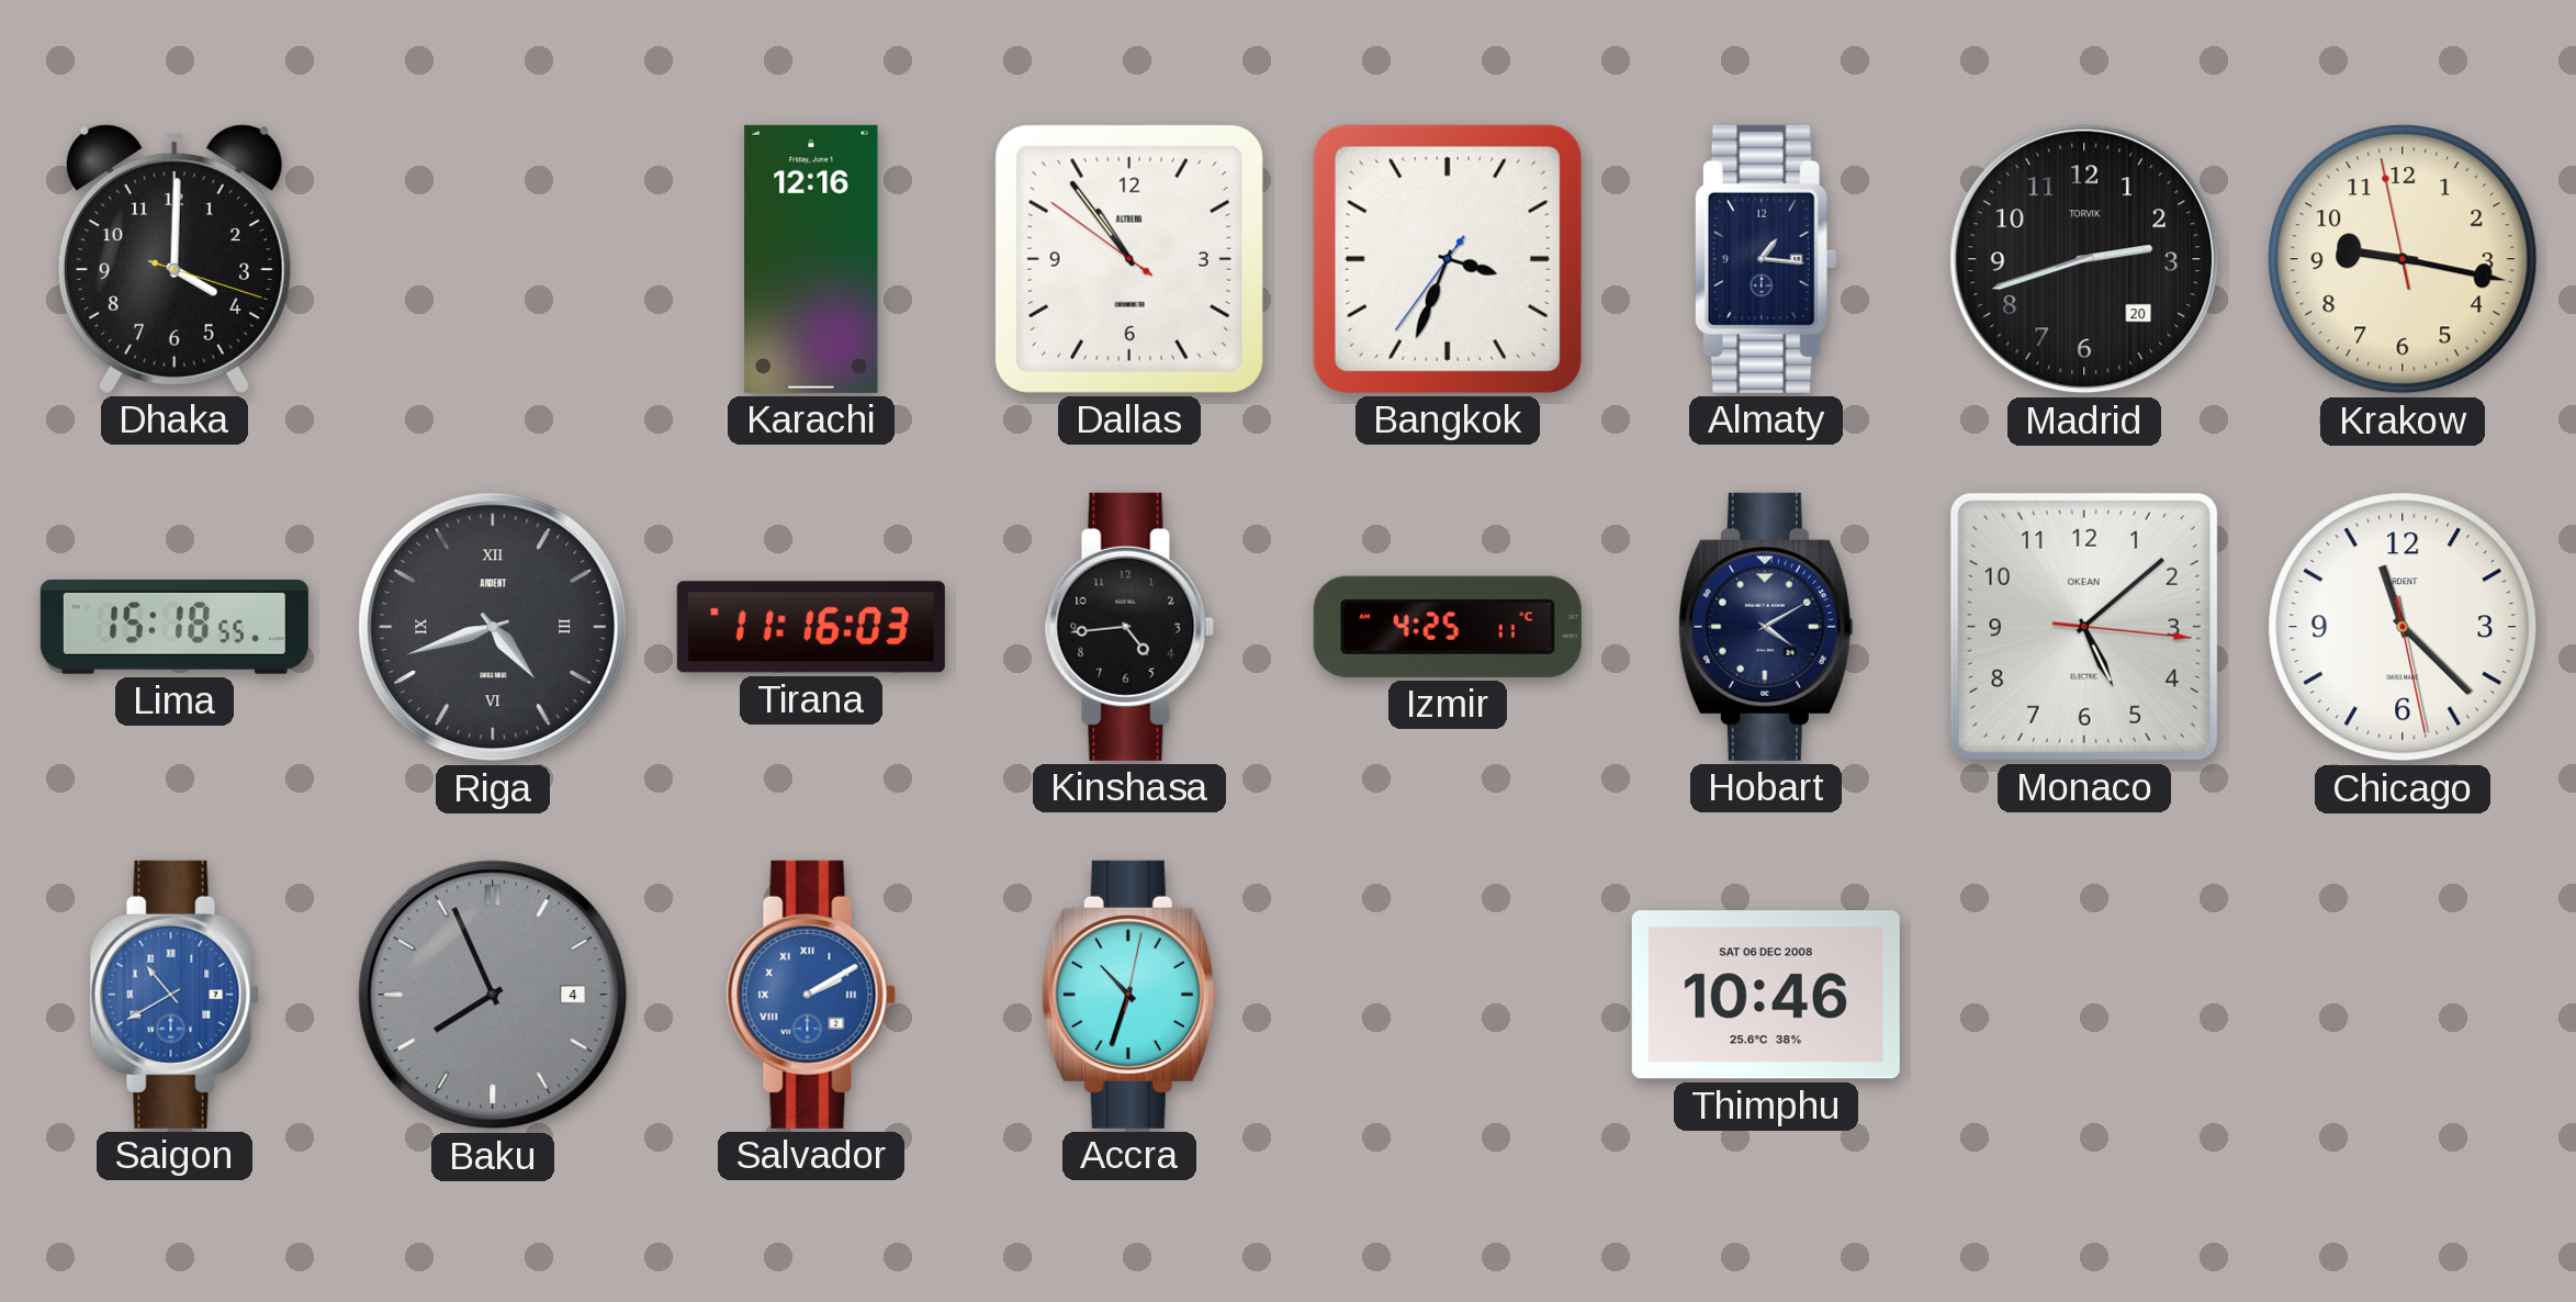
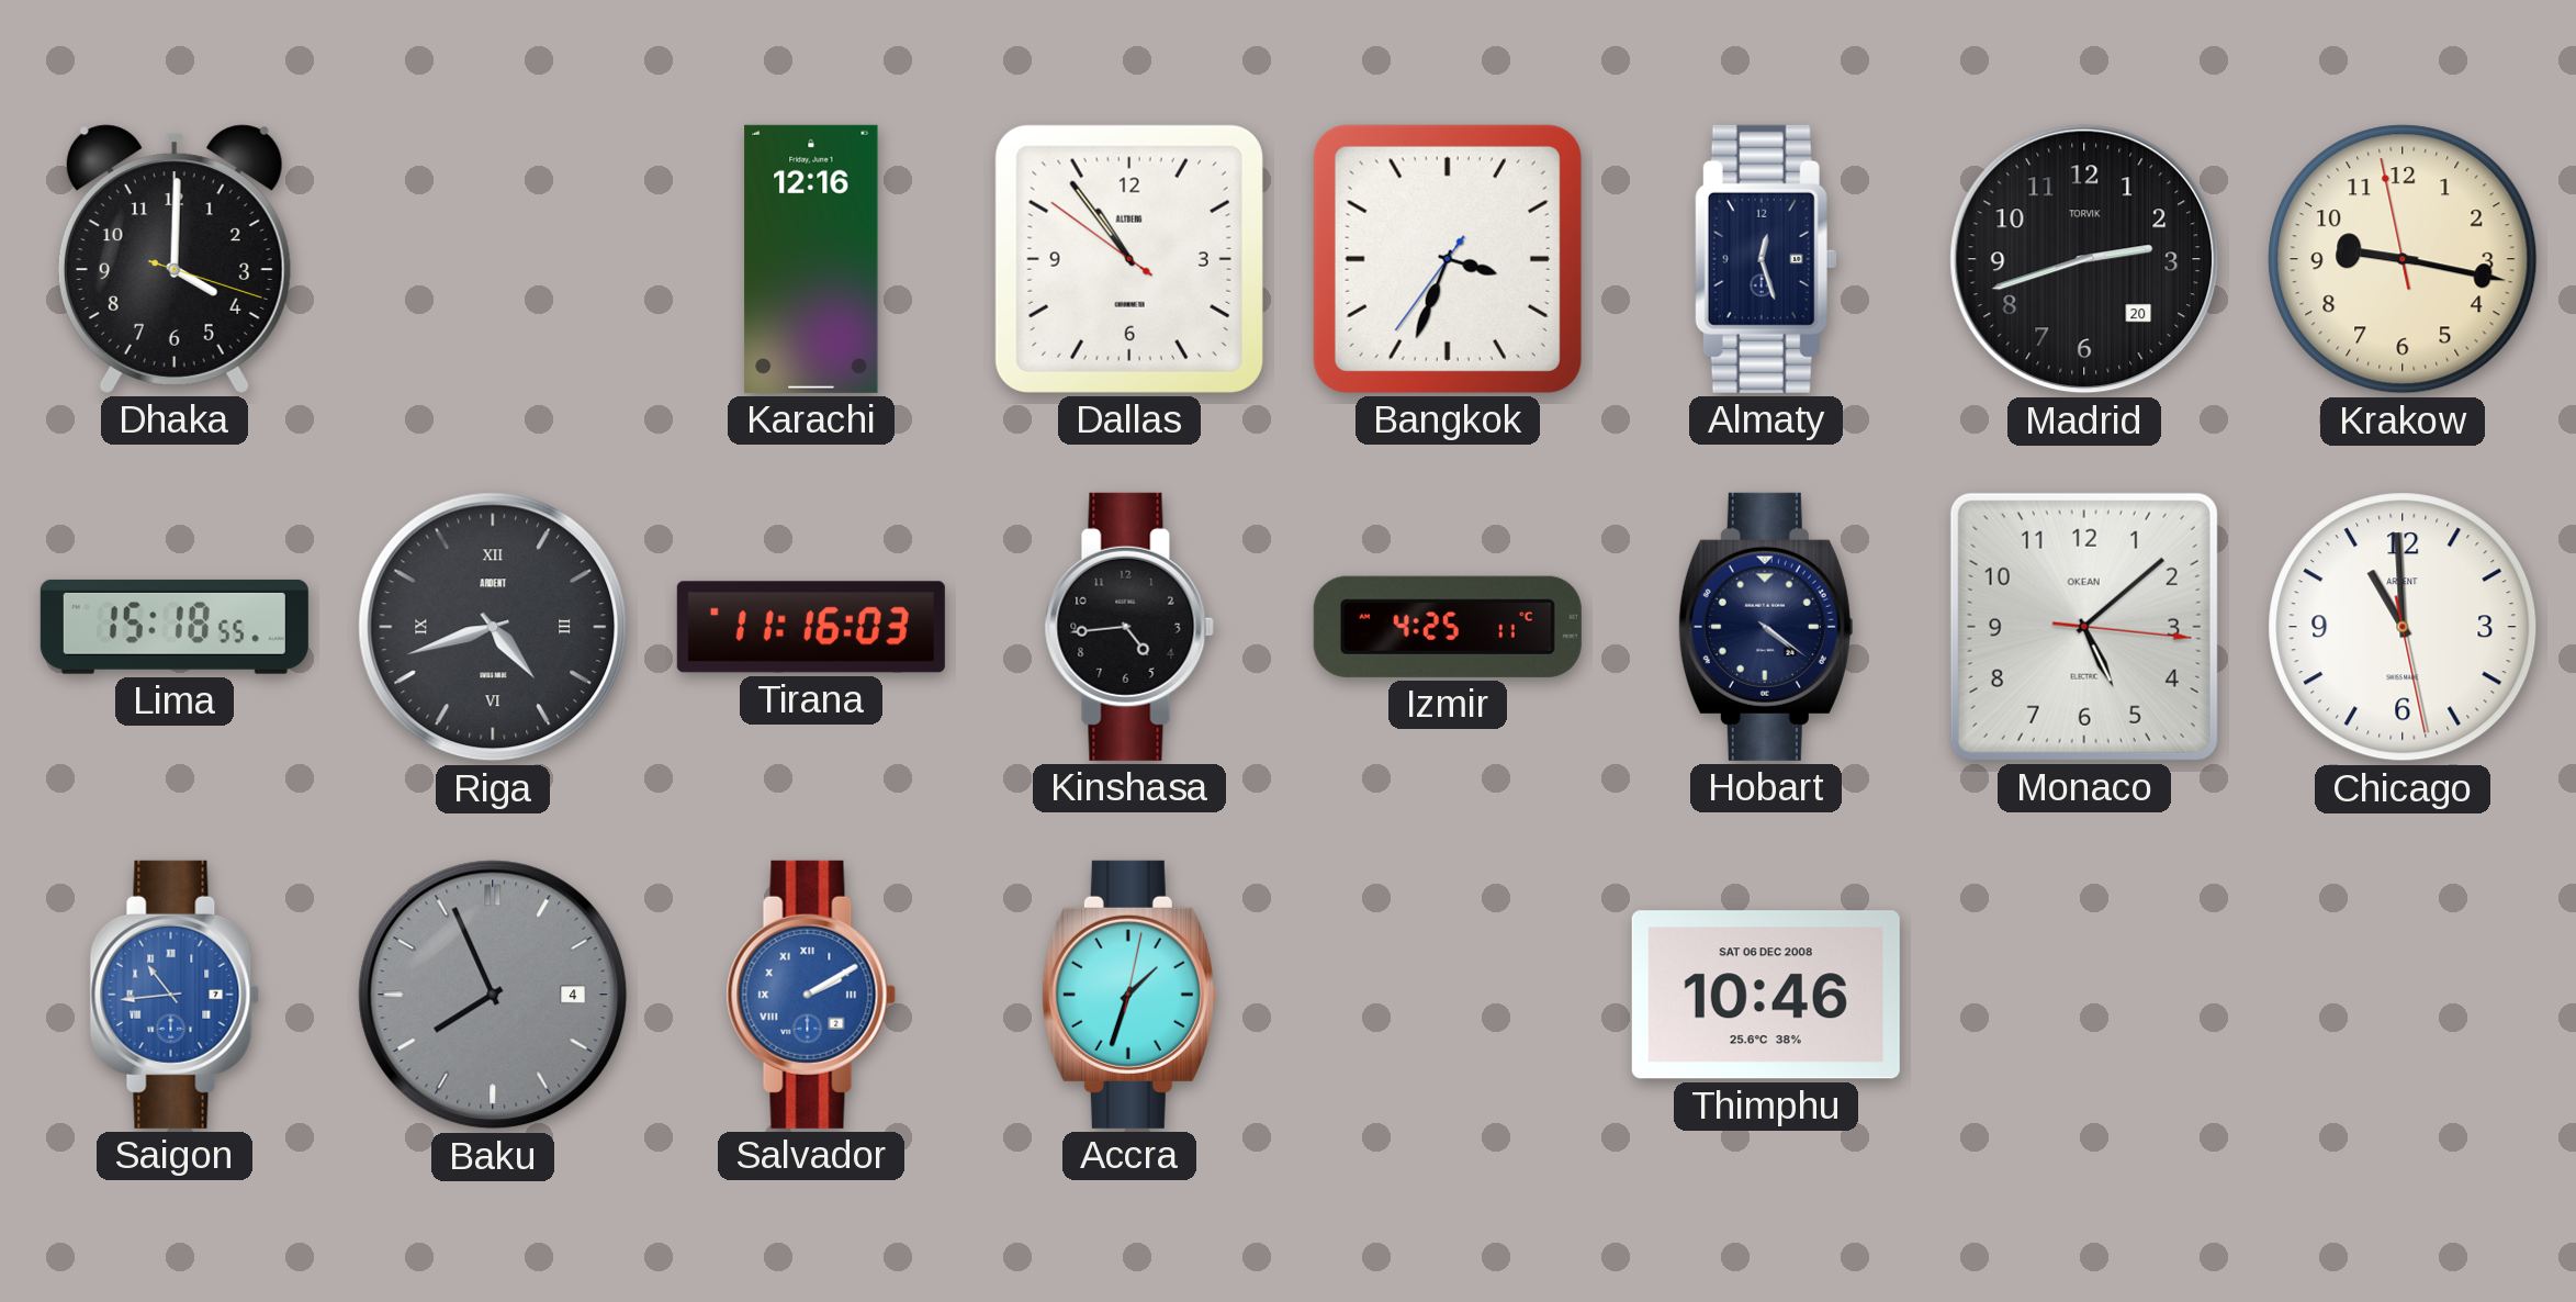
Almaty: 1:16 -> 12:27
Hobart: 4:10 -> 4:21
Chicago: 11:22 -> 10:59
Saigon: 10:40 -> 10:44
Accra: 10:33 -> 1:33
